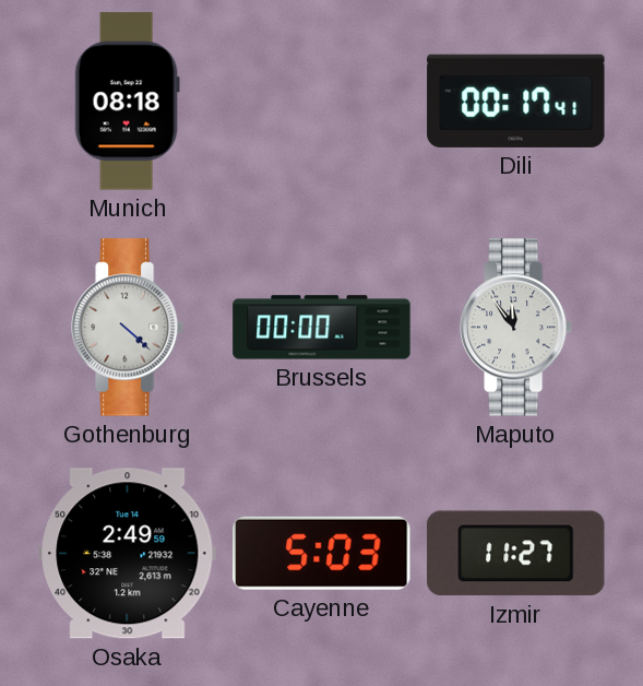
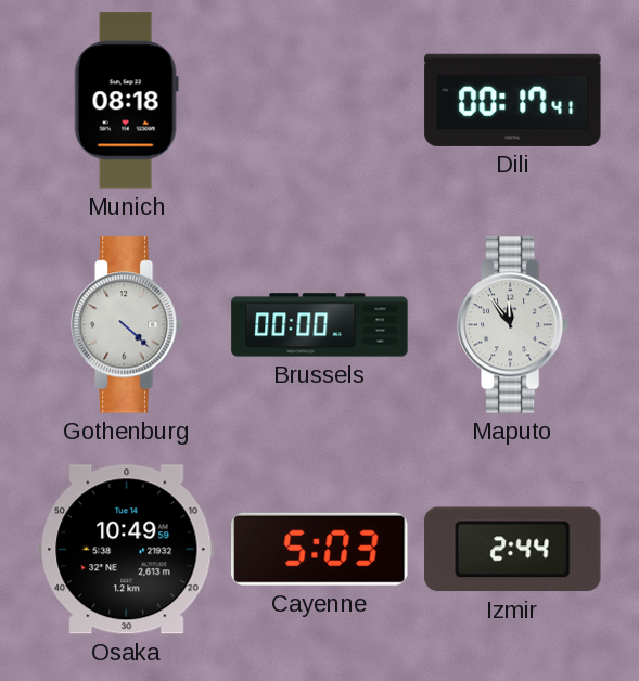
Osaka: 2:49 -> 10:49
Izmir: 11:27 -> 2:44
